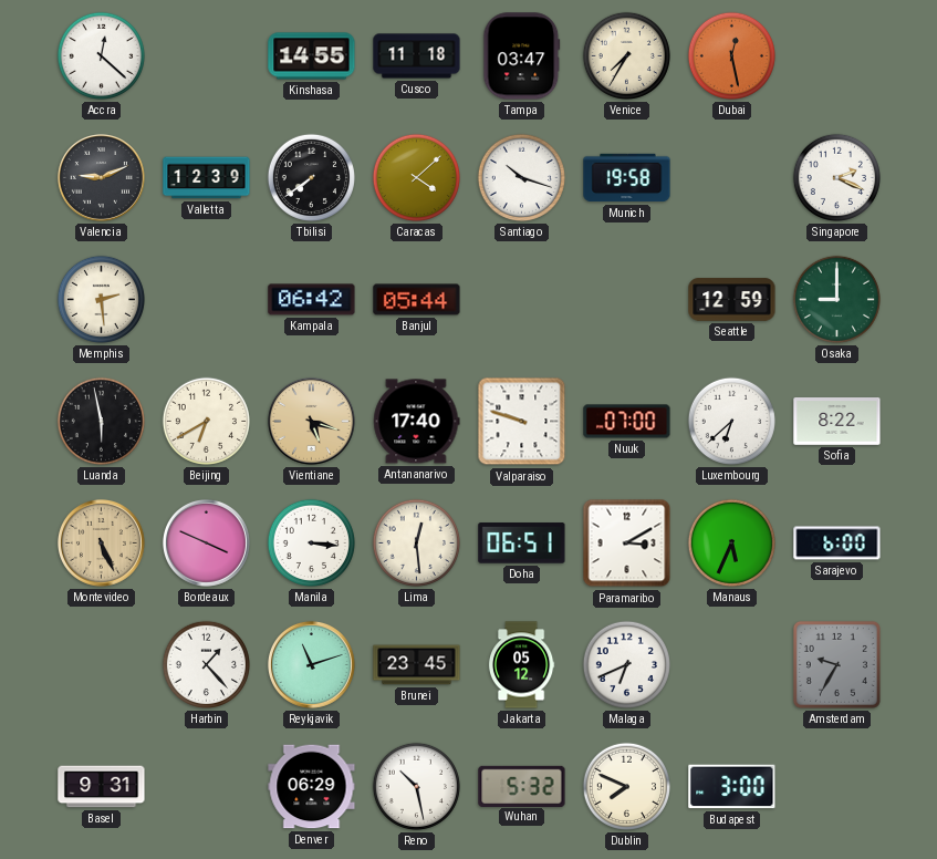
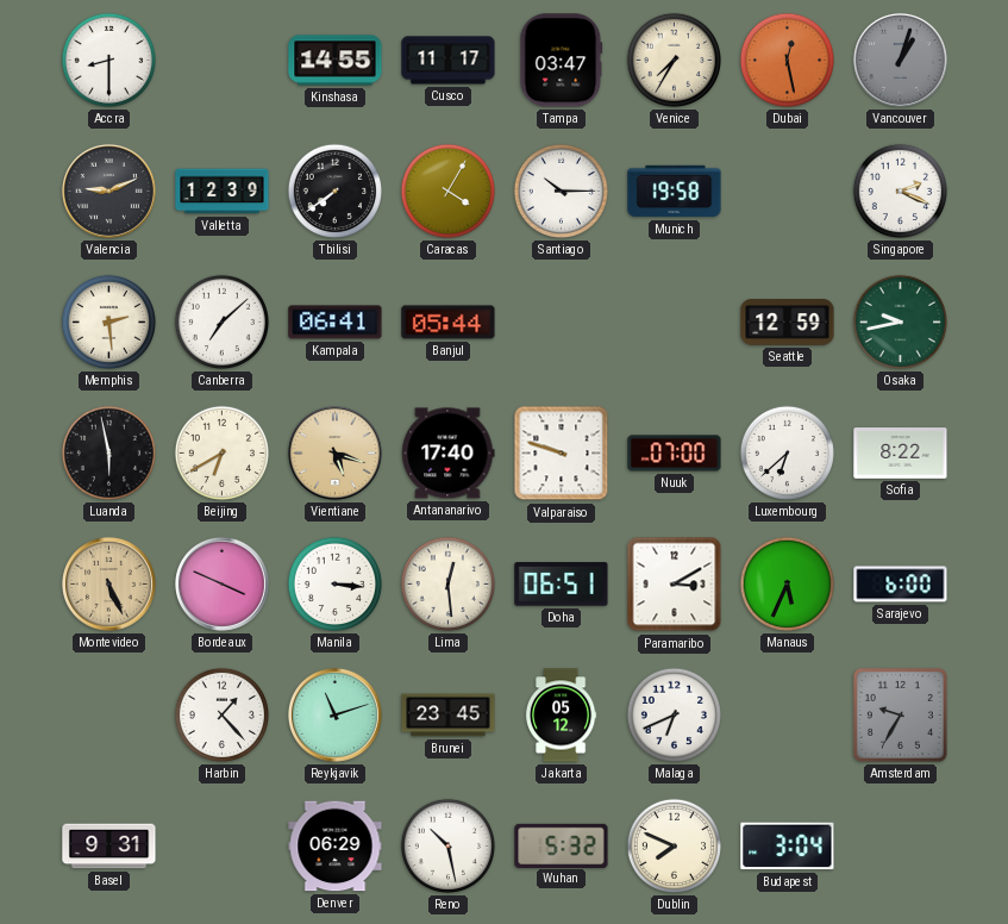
Accra: 12:22 -> 8:30
Cusco: 11:18 -> 11:17
Vancouver: none -> 1:03
Caracas: 4:08 -> 4:05
Santiago: 10:18 -> 10:15
Canberra: none -> 7:08
Kampala: 06:42 -> 06:41
Osaka: 9:00 -> 9:43
Budapest: 3:00 -> 3:04
